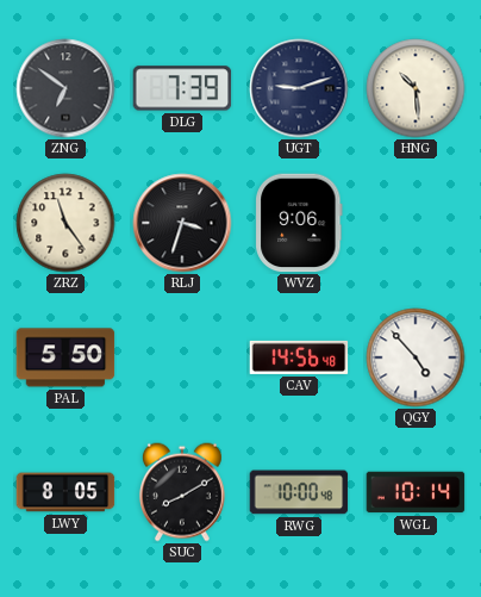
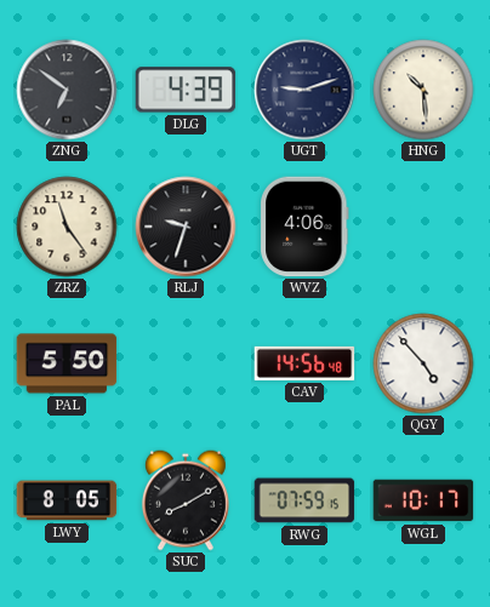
DLG: 7:39 -> 4:39
RLJ: 3:33 -> 9:33
WVZ: 9:06 -> 4:06
RWG: 10:00 -> 07:59
WGL: 10:14 -> 10:17
